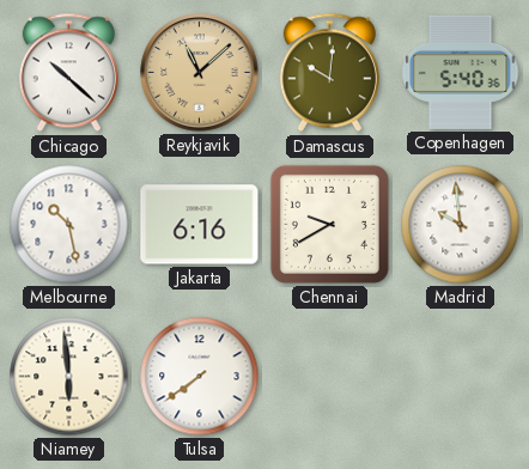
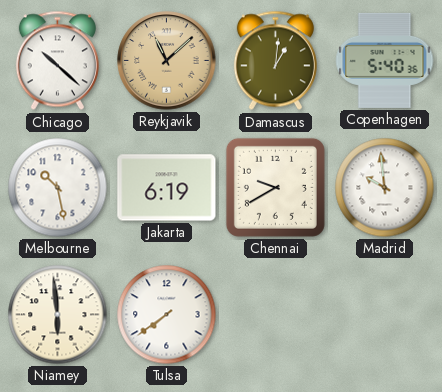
Damascus: 10:01 -> 1:01
Jakarta: 6:16 -> 6:19
